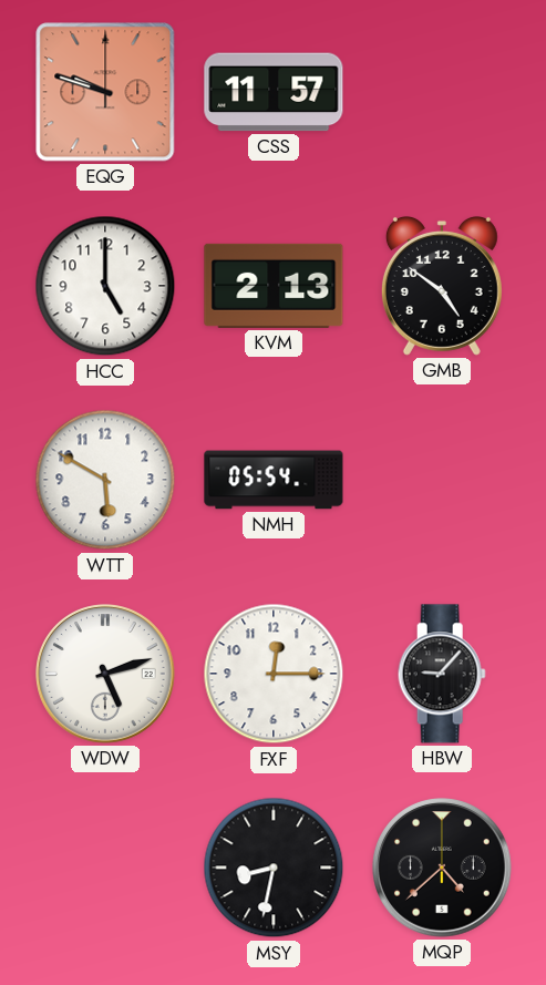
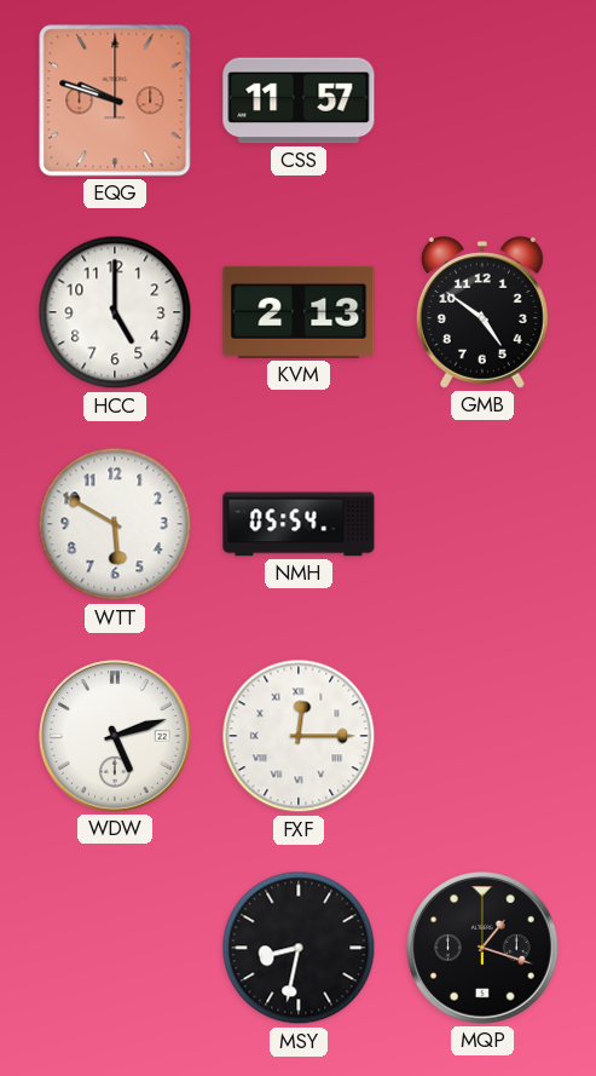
FXF numerals: Arabic -> Roman
HBW: 9:07 -> none
MQP: 4:38 -> 1:18
